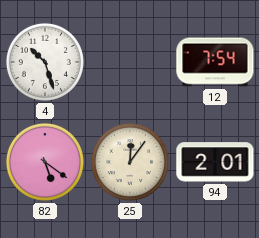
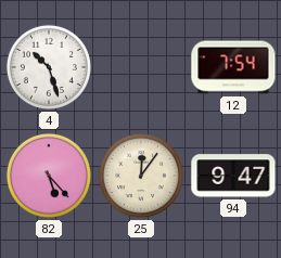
82: 5:21 -> 5:23
94: 2:01 -> 9:47
